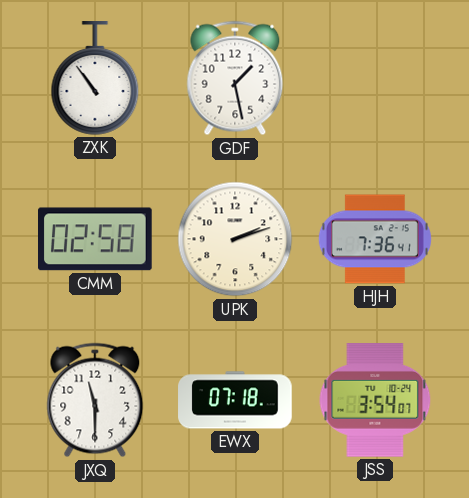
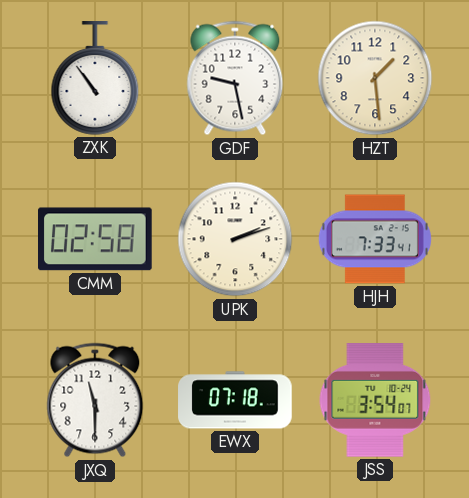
GDF: 1:28 -> 9:28
HZT: none -> 1:29
HJH: 7:36 -> 7:33
